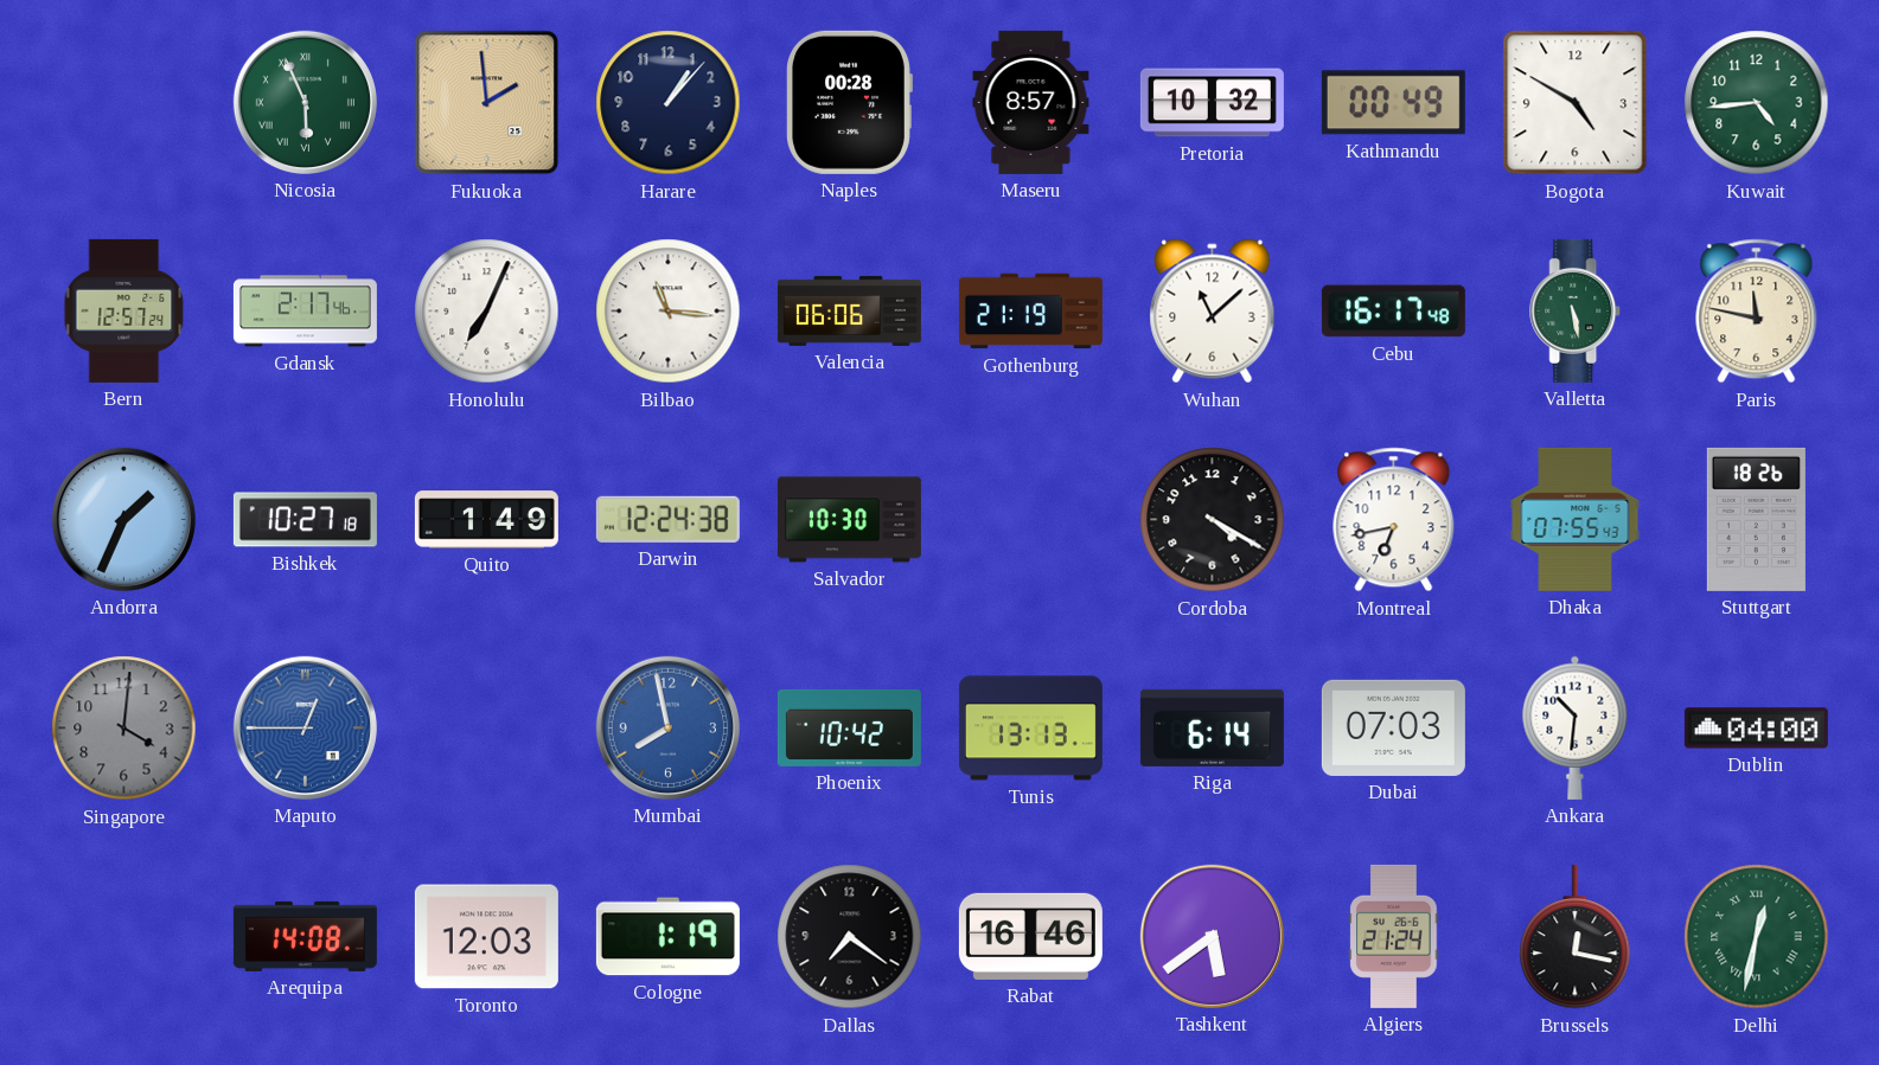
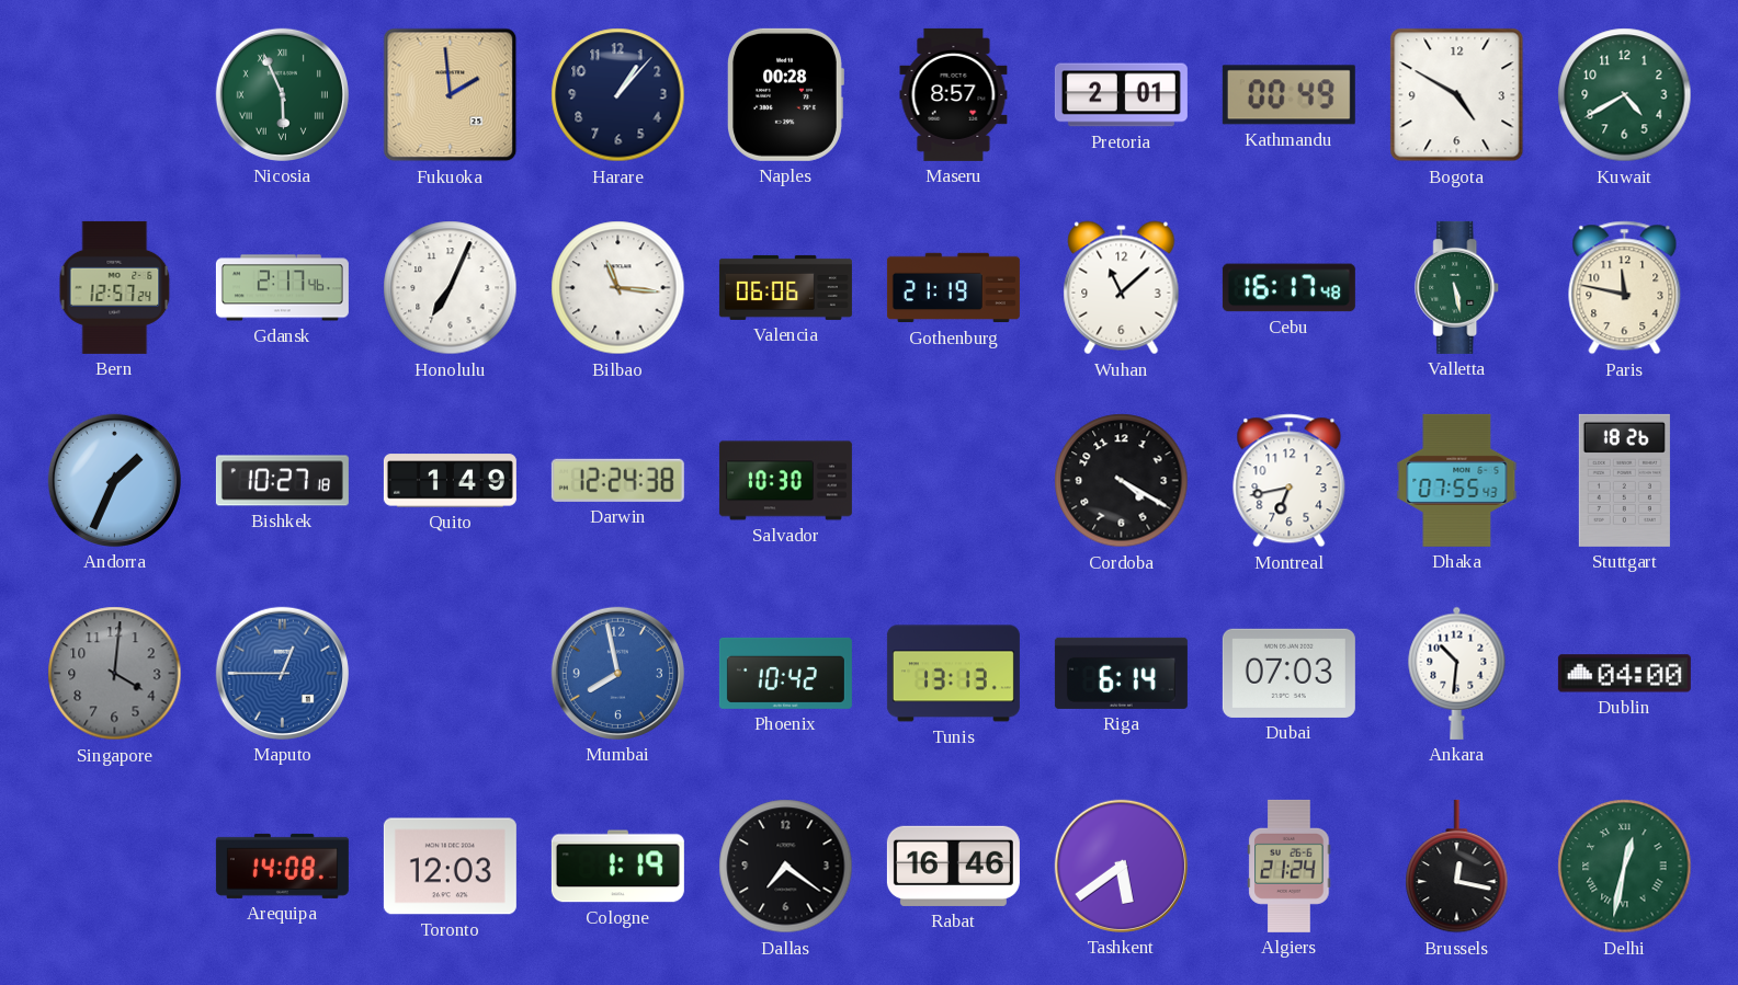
Pretoria: 10:32 -> 2:01
Kuwait: 4:44 -> 4:40
